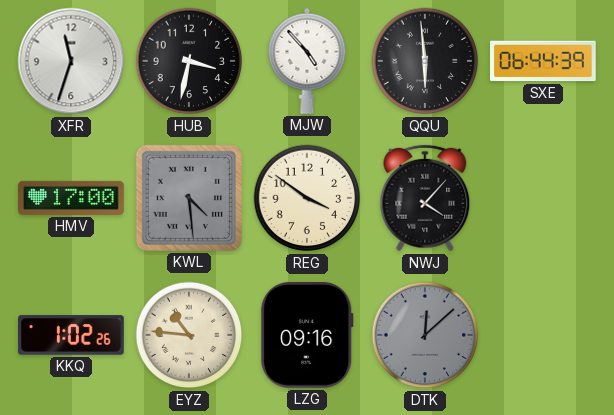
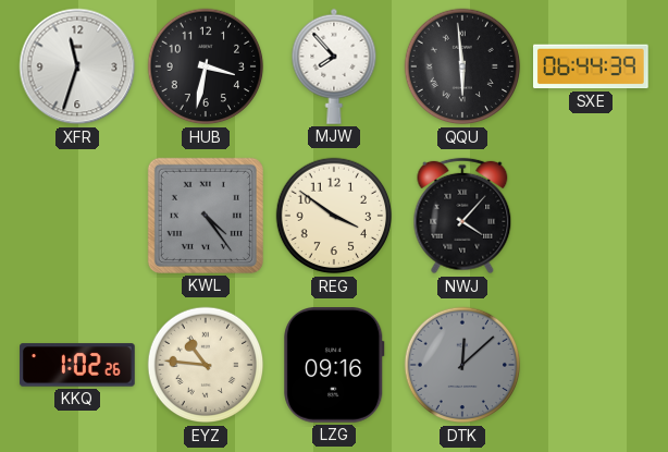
MJW: 4:53 -> 7:53
HMV: 17:00 -> none
KWL: 4:29 -> 4:24
